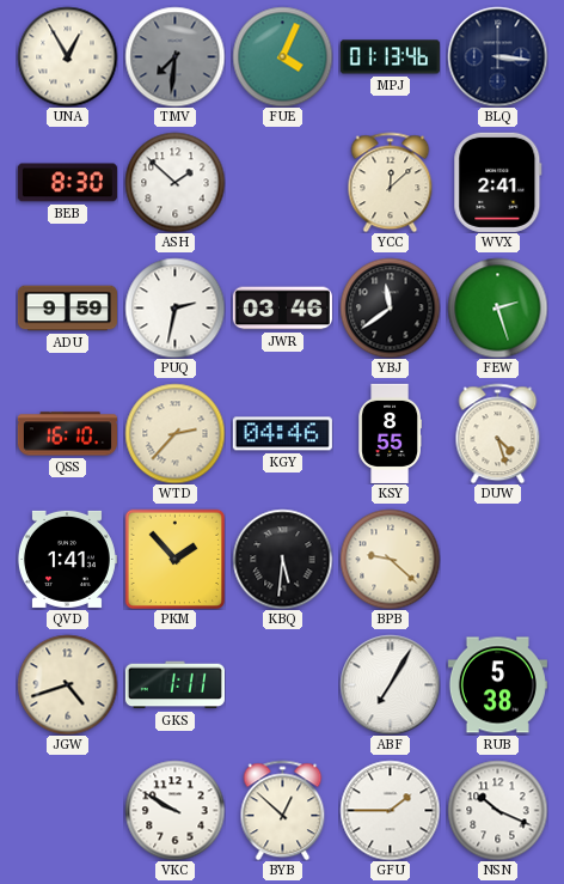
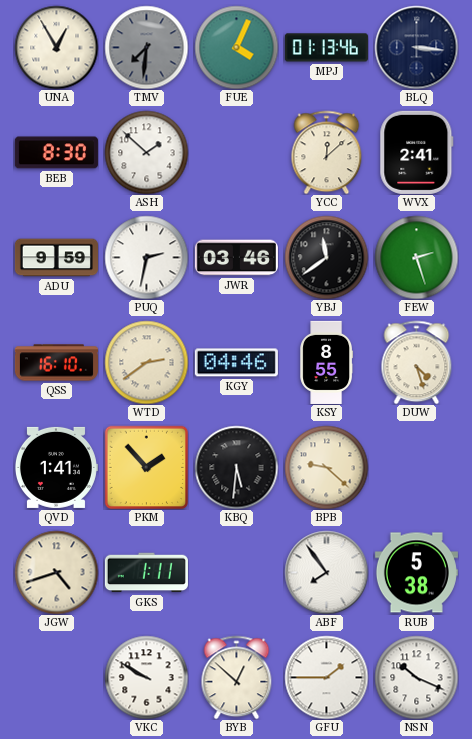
WTD: 2:37 -> 2:39
ABF: 7:05 -> 7:54
